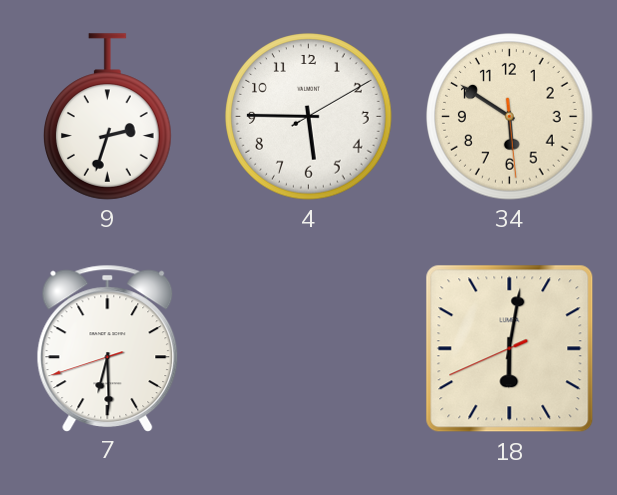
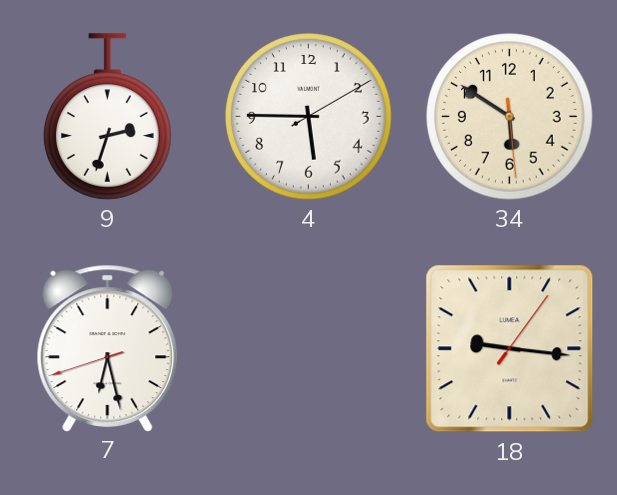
7: 6:29 -> 6:27
18: 6:01 -> 9:16
